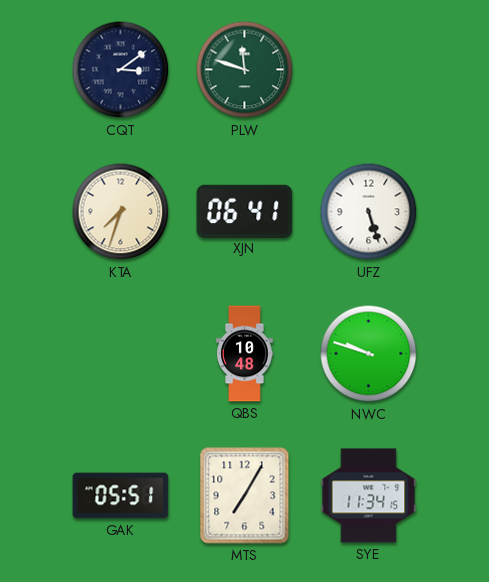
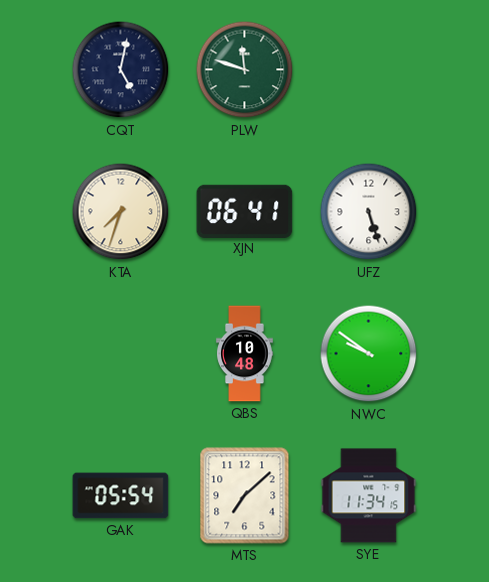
CQT: 3:09 -> 5:02
NWC: 9:48 -> 9:51
GAK: 05:51 -> 05:54
MTS: 7:05 -> 7:08
